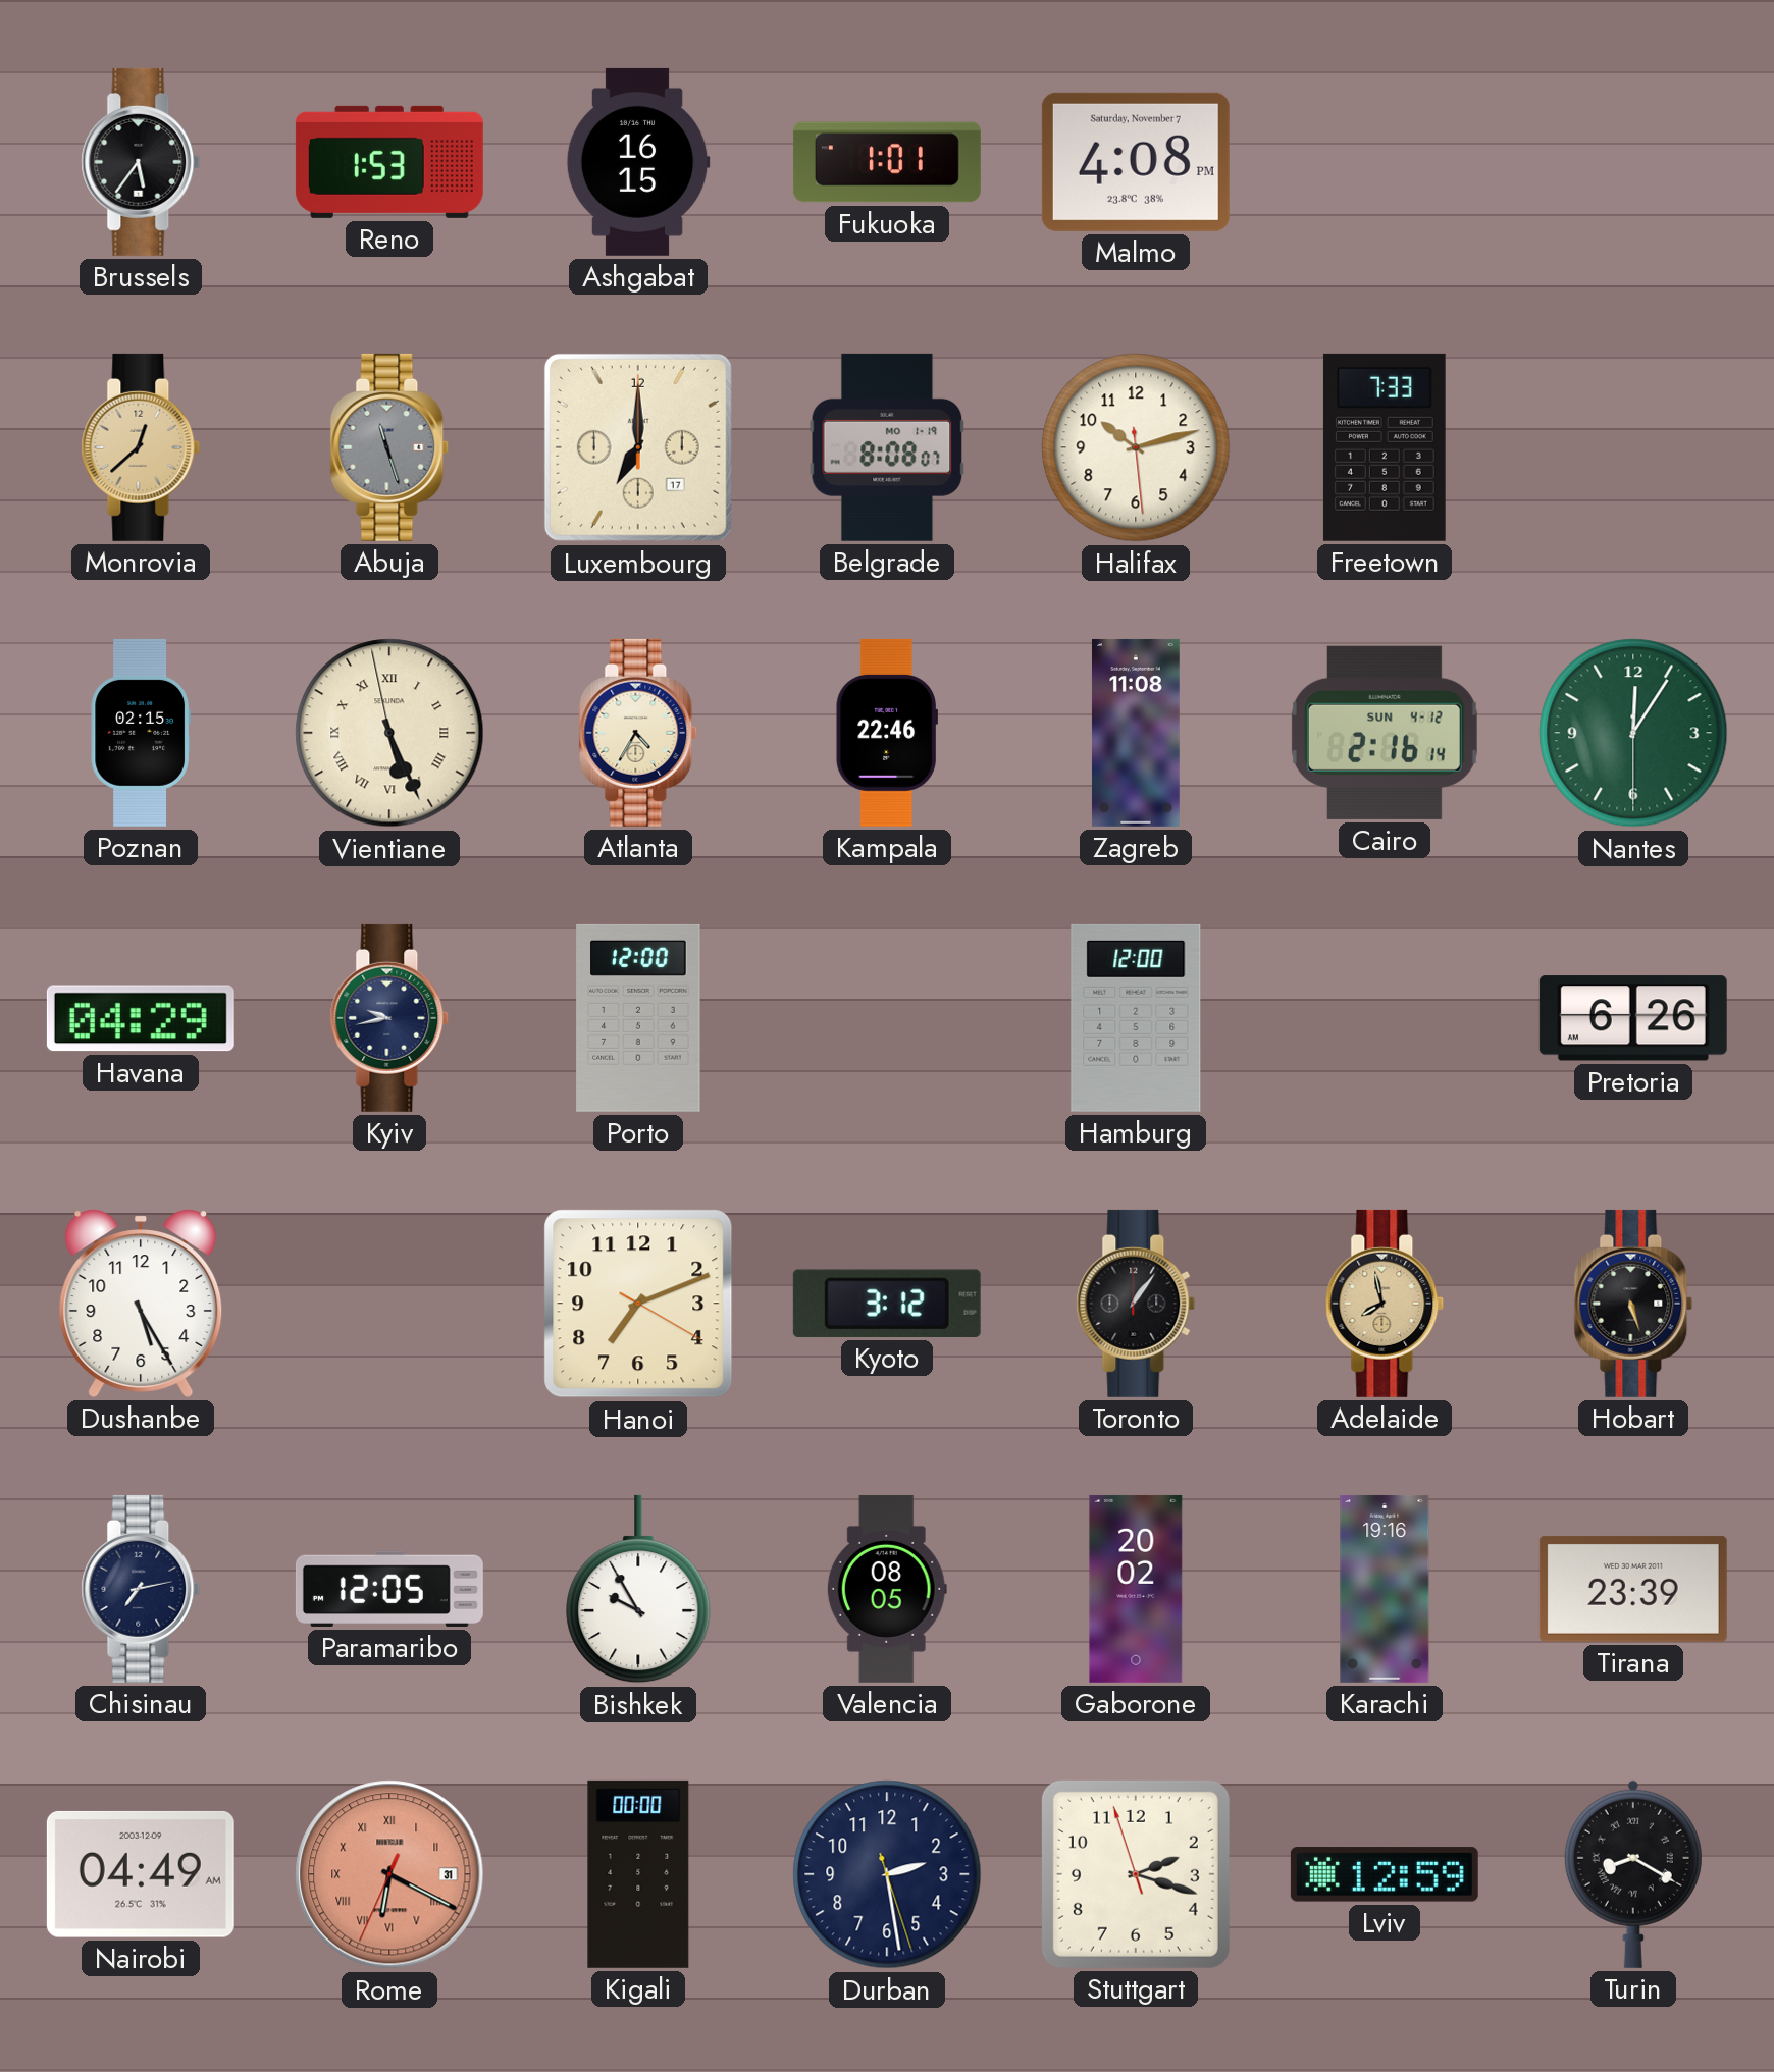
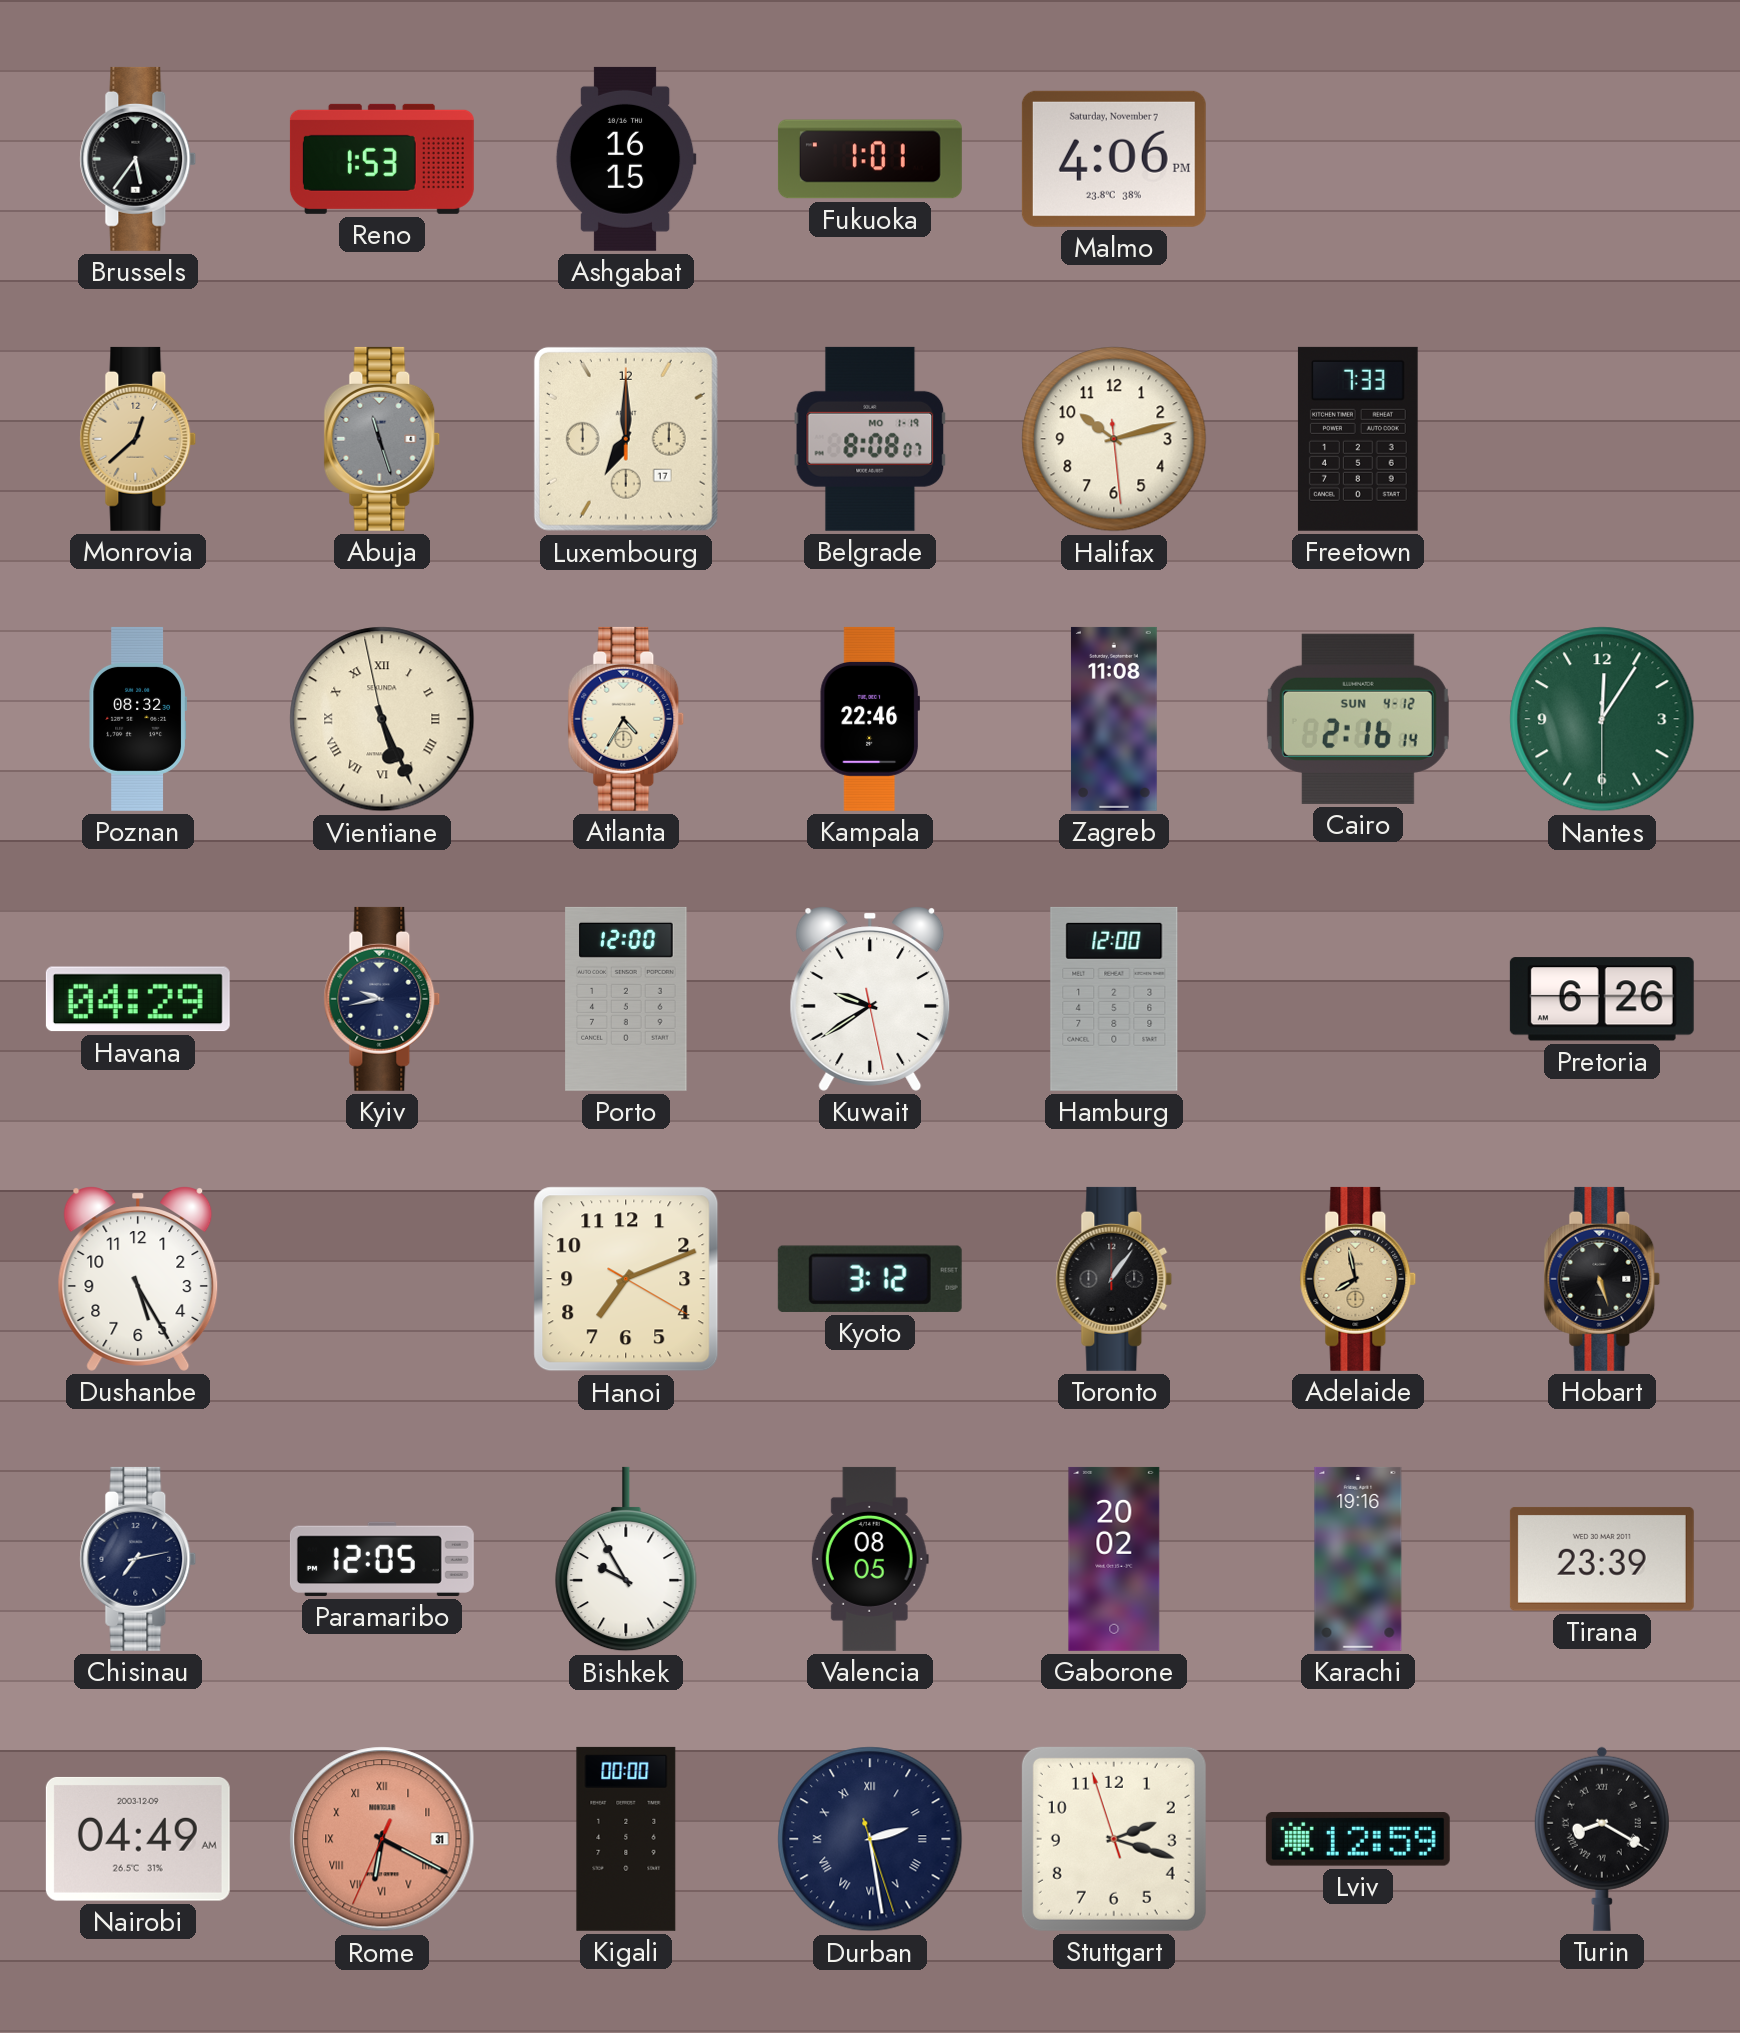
Malmo: 4:08 -> 4:06
Poznan: 02:15 -> 08:32
Kuwait: none -> 9:39
Durban numerals: Arabic -> Roman
